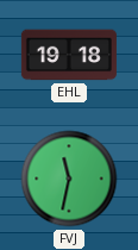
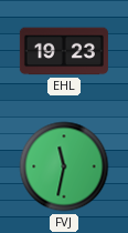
EHL: 19:18 -> 19:23
